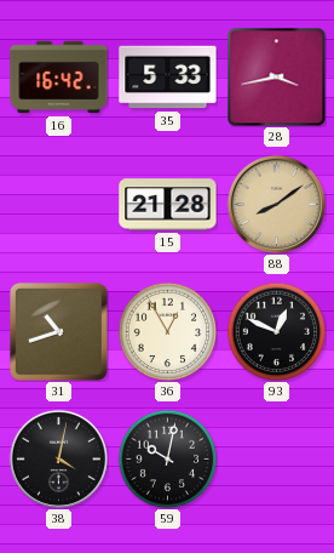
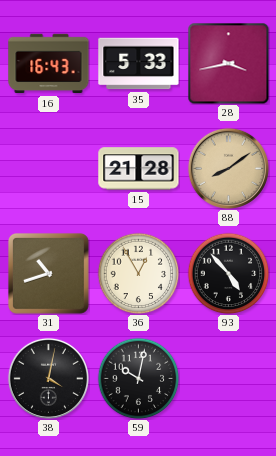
16: 16:42 -> 16:43
93: 12:49 -> 4:53
